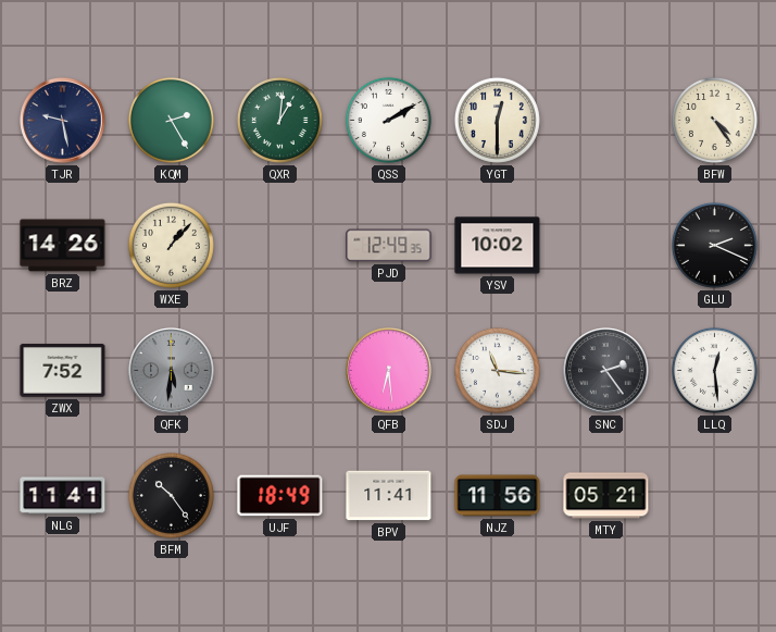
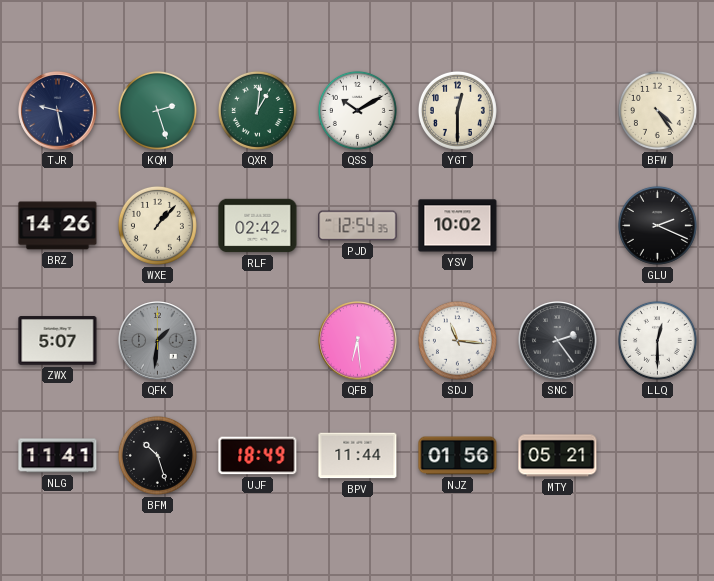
KQM: 2:25 -> 2:27
QSS: 2:10 -> 10:10
RLF: none -> 02:42
PJD: 12:49 -> 12:54
ZWX: 7:52 -> 5:07
QFK: 5:31 -> 1:31
LLQ: 12:29 -> 12:30
BFM: 10:24 -> 10:27
BPV: 11:41 -> 11:44
NJZ: 11:56 -> 01:56
